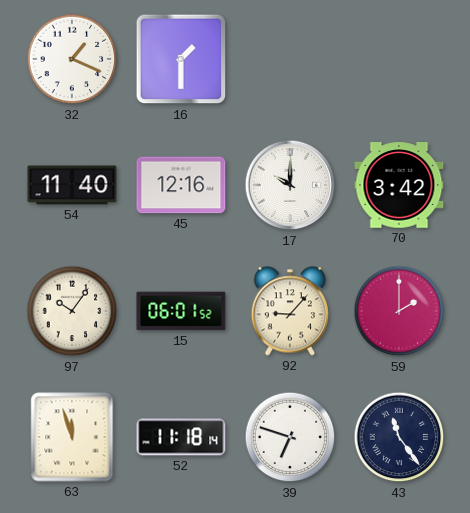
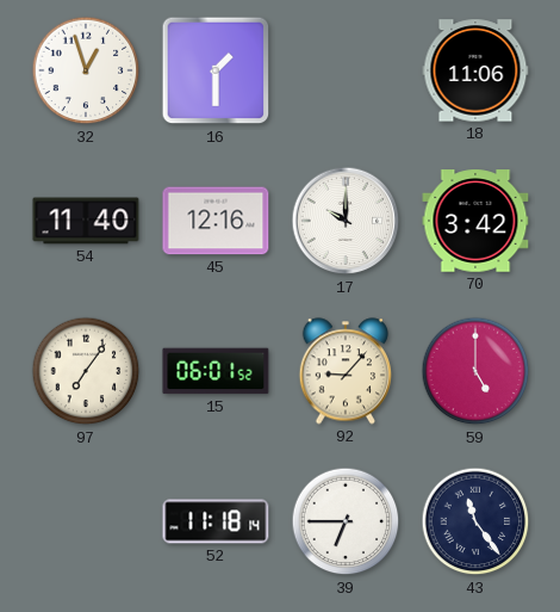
32: 1:19 -> 12:57
18: none -> 11:06
97: 10:06 -> 7:06
59: 2:00 -> 5:00
63: 11:57 -> none
39: 6:48 -> 6:45
